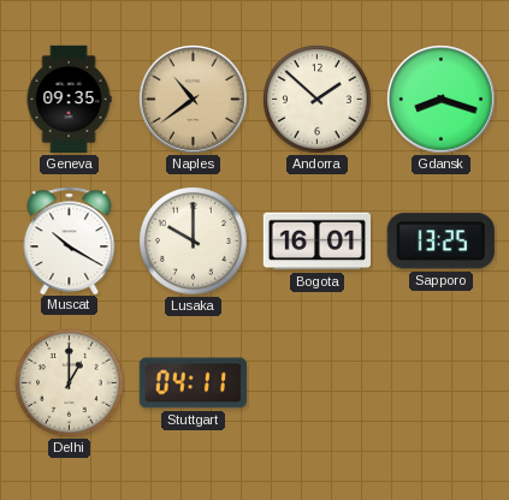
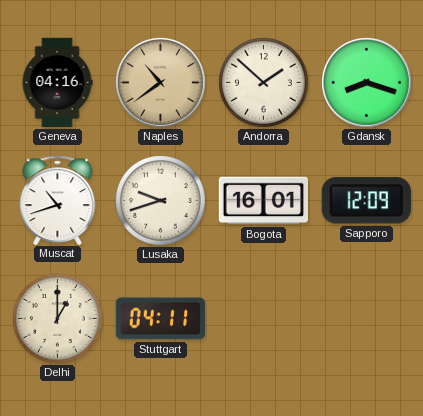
Geneva: 09:35 -> 04:16
Muscat: 10:20 -> 10:42
Lusaka: 10:00 -> 9:42
Sapporo: 13:25 -> 12:09
